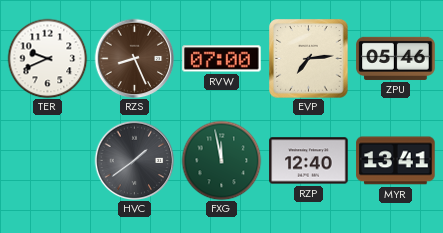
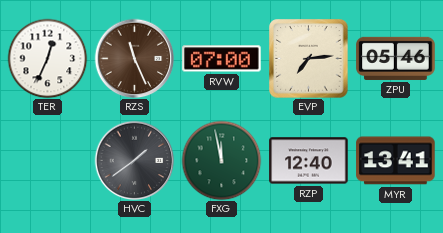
TER: 9:41 -> 12:34
RZS: 8:26 -> 11:26
